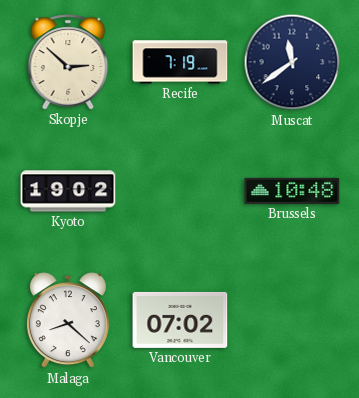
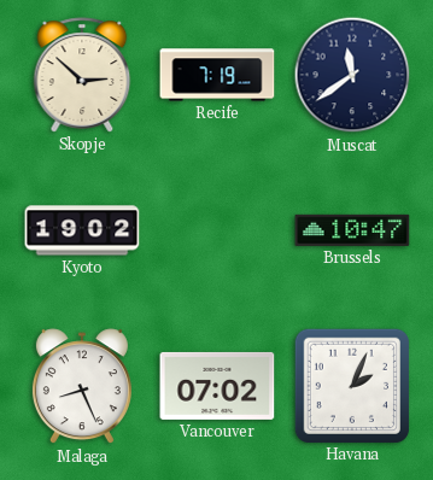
Brussels: 10:48 -> 10:47
Malaga: 8:22 -> 8:26
Havana: none -> 2:04
